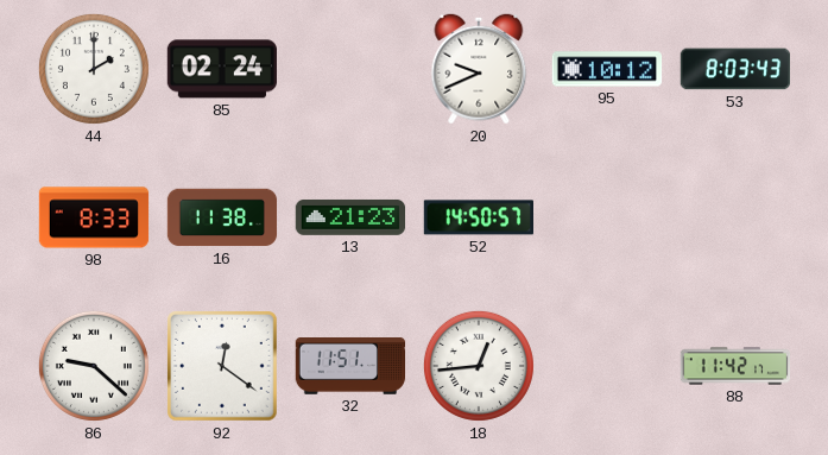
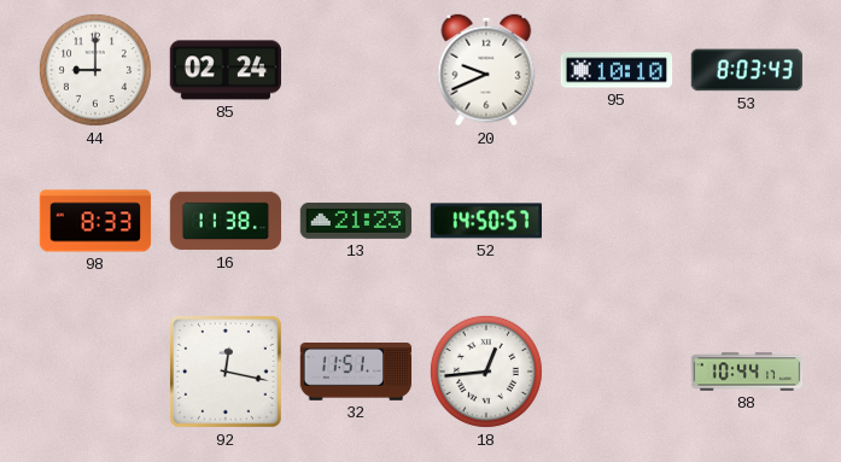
44: 2:00 -> 9:00
95: 10:12 -> 10:10
86: 9:22 -> none
92: 12:21 -> 12:17
88: 11:42 -> 10:44
